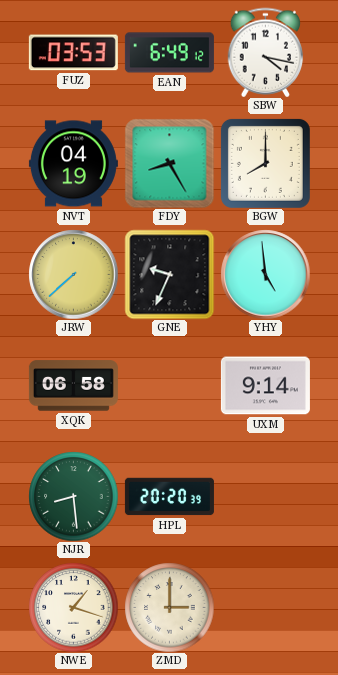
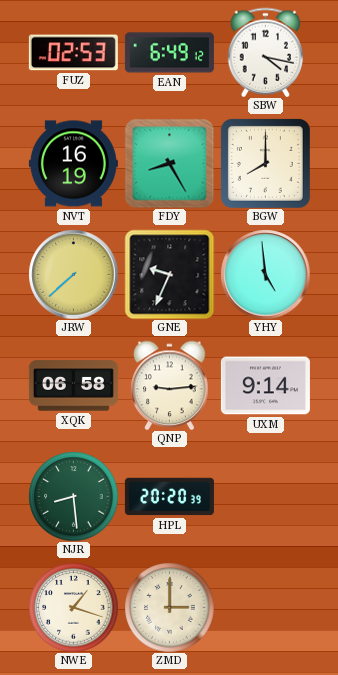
FUZ: 03:53 -> 02:53
NVT: 04:19 -> 16:19
QNP: none -> 9:14
